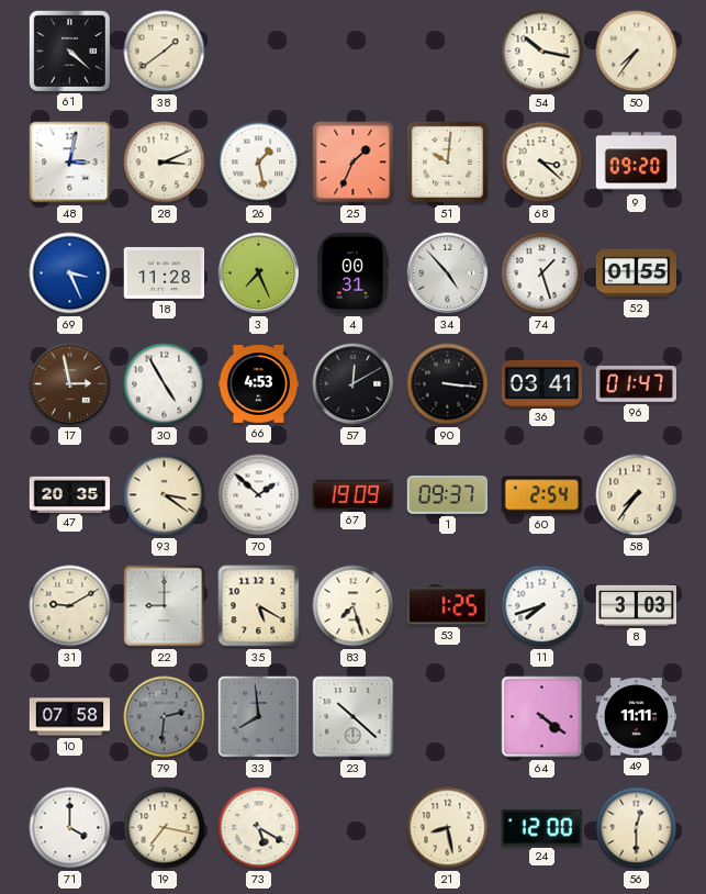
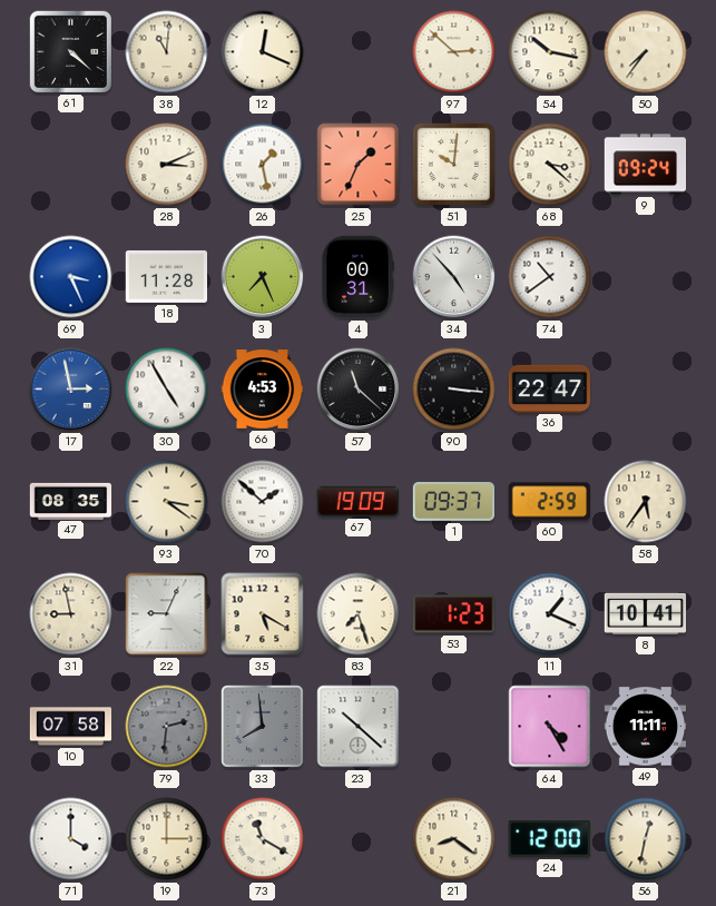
38: 1:39 -> 11:01
12: none -> 12:19
97: none -> 2:52
48: 3:02 -> none
9: 09:20 -> 09:24
74: 1:27 -> 10:39
52: 01:55 -> none
17 dial: brown -> blue
57: 12:10 -> 11:22
36: 03:41 -> 22:47
96: 01:47 -> none
47: 20:35 -> 08:35
60: 2:54 -> 2:59
58: 7:36 -> 5:36
31: 9:10 -> 8:58
22: 9:00 -> 9:04
53: 1:25 -> 1:23
11: 7:42 -> 1:19
8: 3:03 -> 10:41
64: 4:21 -> 4:25
19: 7:17 -> 3:00
73: 5:20 -> 11:20
21: 8:28 -> 8:21
56: 12:30 -> 12:32
